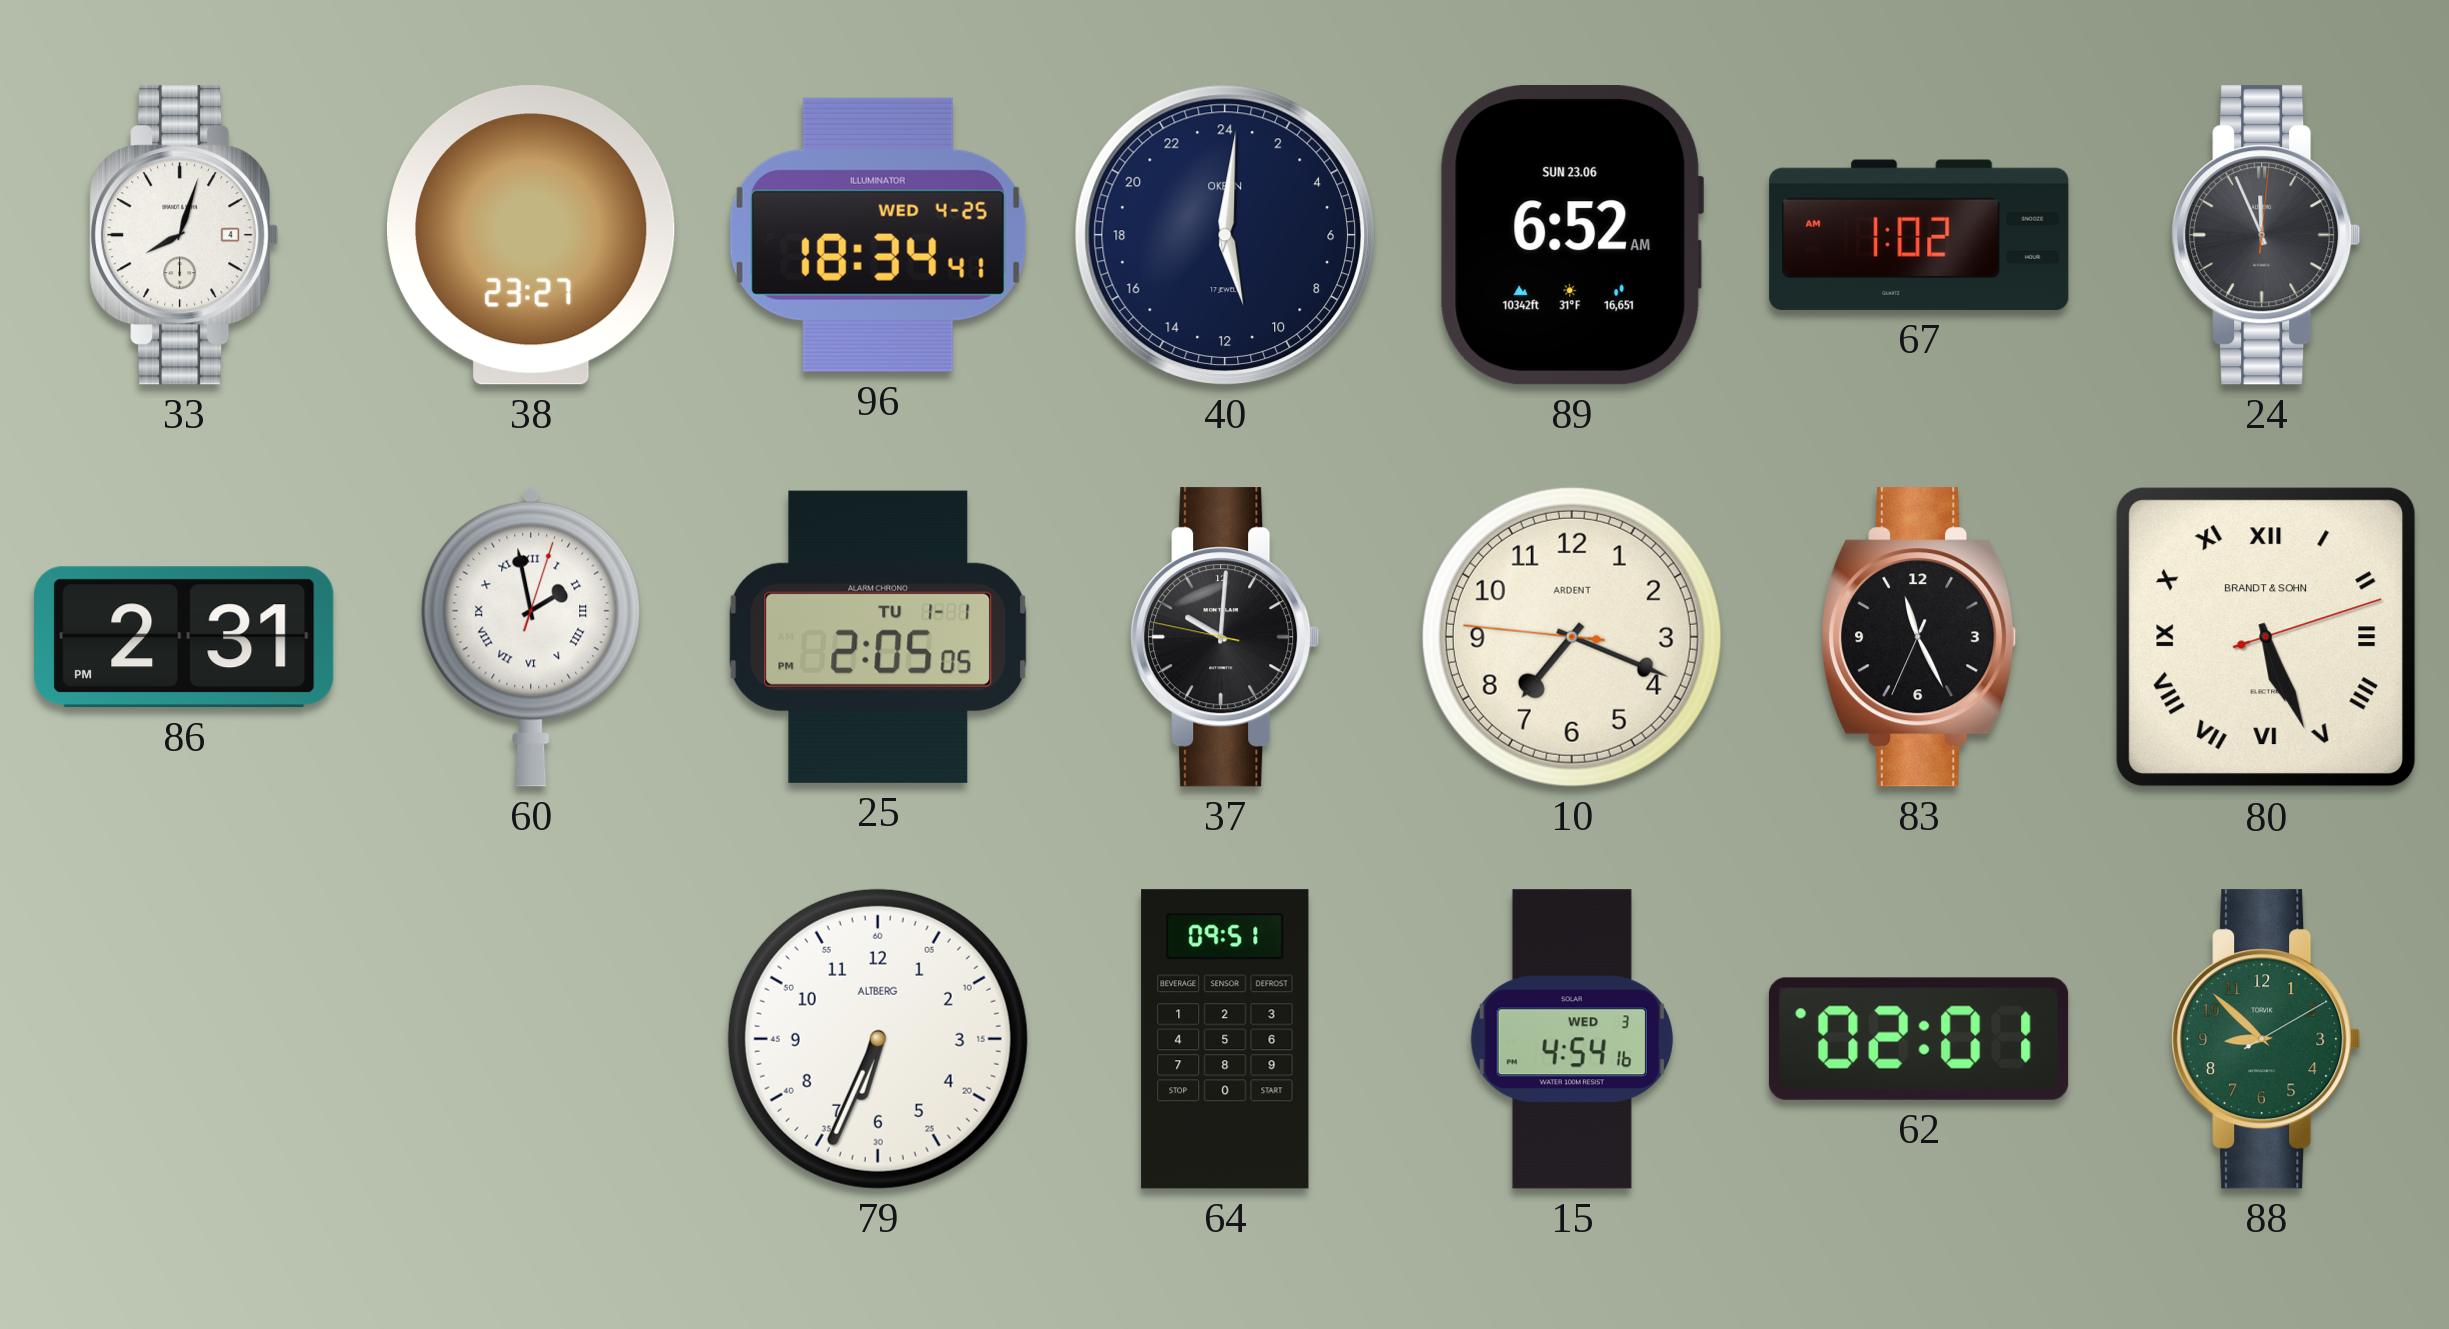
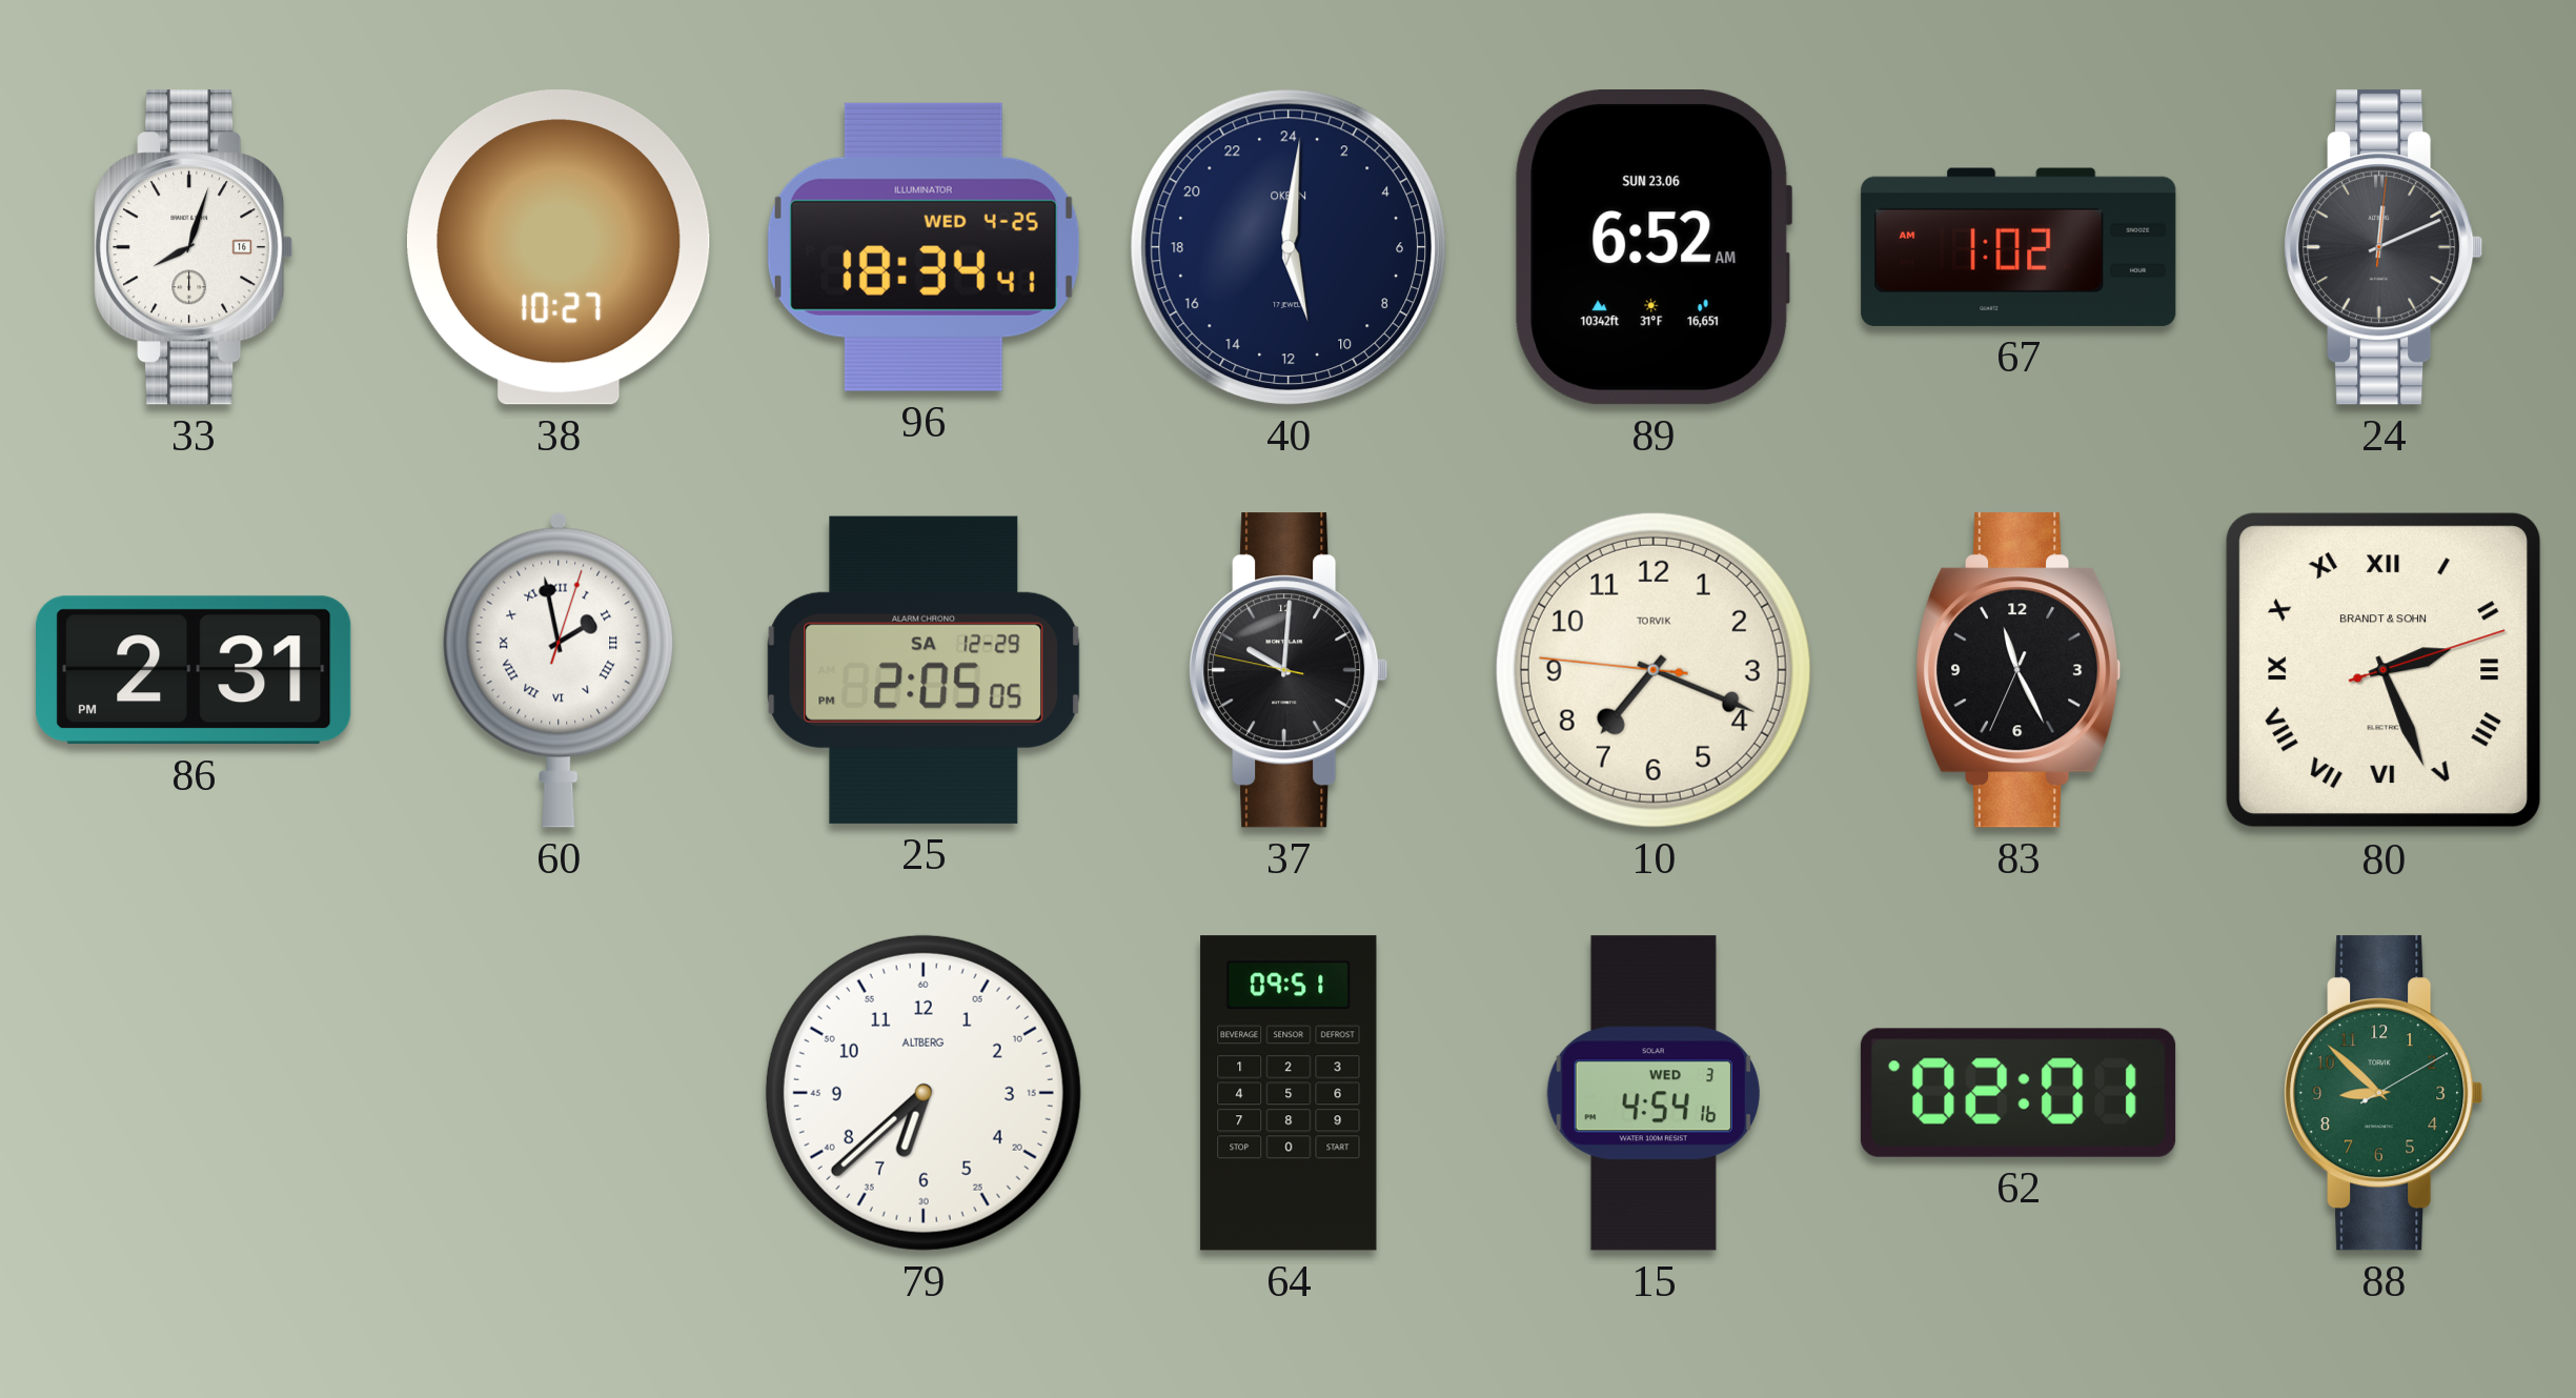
33 date: 4 -> 16
38: 23:27 -> 10:27
24: 11:56 -> 12:11
25 date: TU 1-1 -> SA 12-29
10 brand: ARDENT -> TORVIK
80: 5:26 -> 2:26
79: 6:34 -> 6:38
